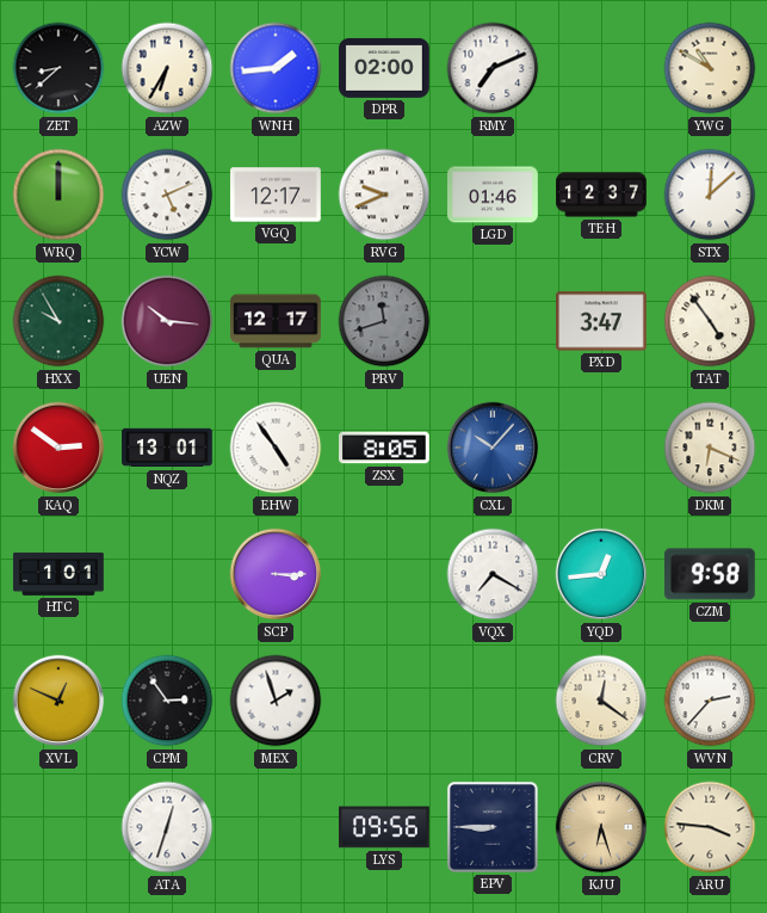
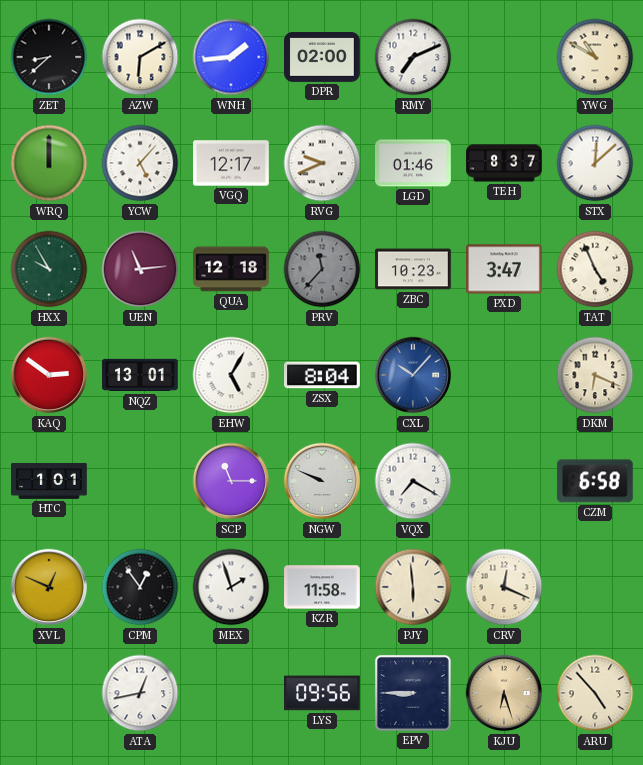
AZW: 6:35 -> 6:10
YCW: 5:11 -> 5:07
TEH: 12:37 -> 8:37
UEN: 10:16 -> 11:14
QUA: 12:17 -> 12:18
PRV: 11:42 -> 11:37
ZBC: none -> 10:23
TAT: 4:54 -> 4:56
EHW: 4:54 -> 5:05
ZSX: 8:05 -> 8:04
SCP: 3:15 -> 11:15
NGW: none -> 9:49
YQD: 12:44 -> none
CZM: 9:58 -> 6:58
CPM: 2:54 -> 12:54
KZR: none -> 11:58
PJY: none -> 5:59
CRV: 12:21 -> 12:19
WVN: 2:37 -> none
ATA: 12:33 -> 12:43
ARU: 3:46 -> 4:53
